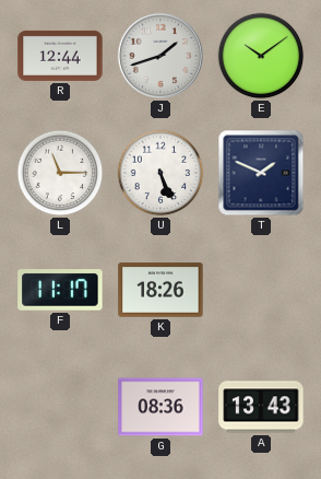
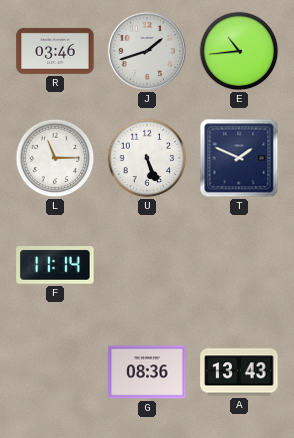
R: 12:44 -> 03:46
E: 10:09 -> 10:44
F: 11:17 -> 11:14
K: 18:26 -> none
